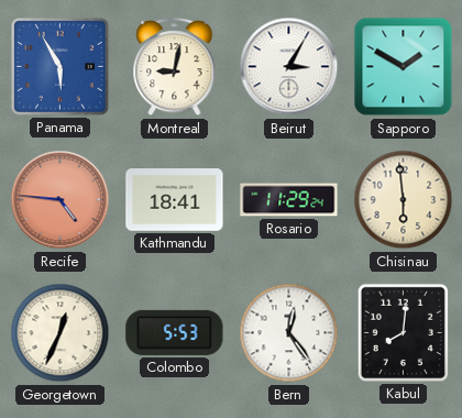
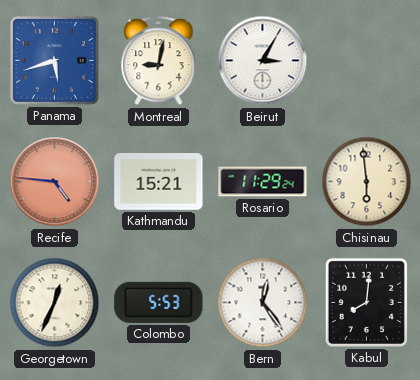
Panama: 5:55 -> 5:42
Sapporo: 1:50 -> none
Kathmandu: 18:41 -> 15:21
